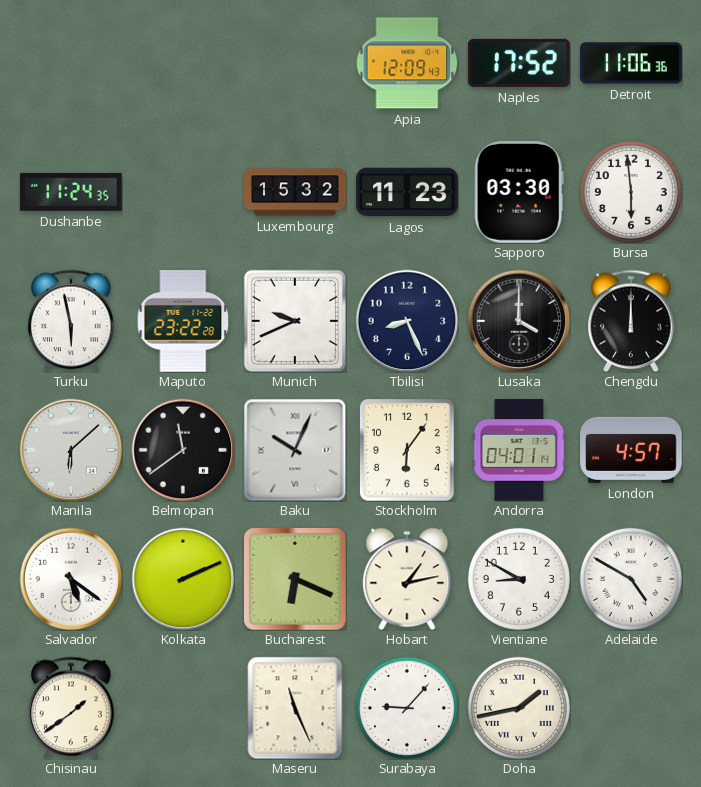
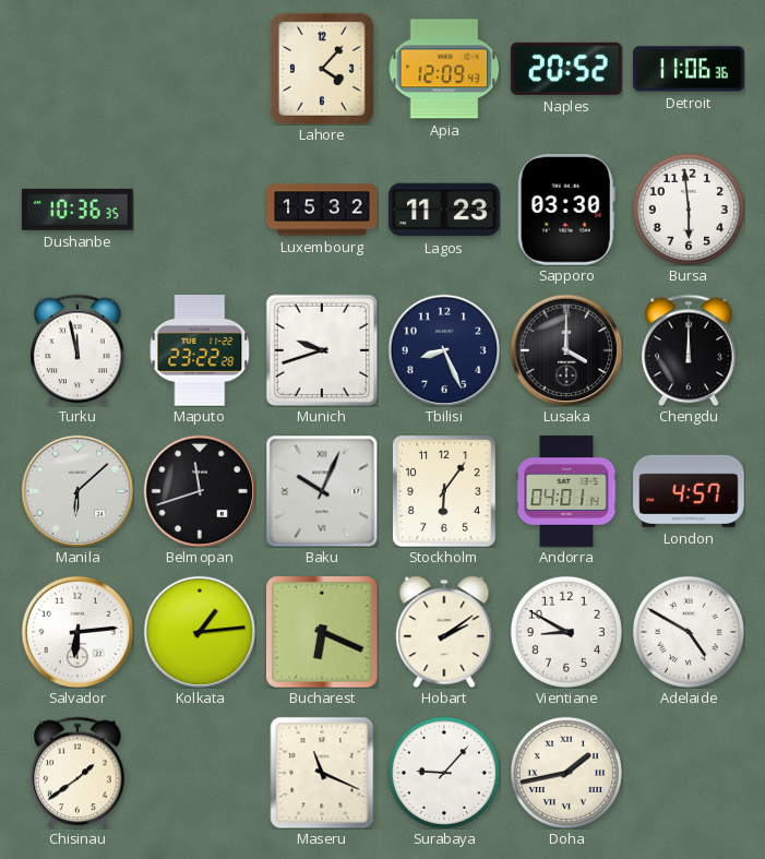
Lahore: none -> 4:07
Naples: 17:52 -> 20:52
Dushanbe: 11:24 -> 10:36
Turku: 5:58 -> 11:58
Munich: 9:41 -> 9:42
Belmopan: 11:39 -> 11:42
Salvador: 5:21 -> 6:14
Kolkata: 2:11 -> 1:14
Hobart: 1:13 -> 2:09
Maseru: 11:26 -> 11:19
